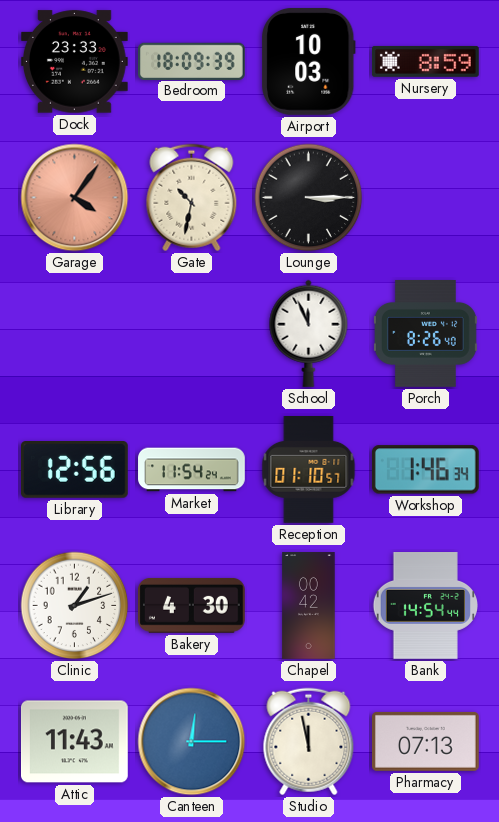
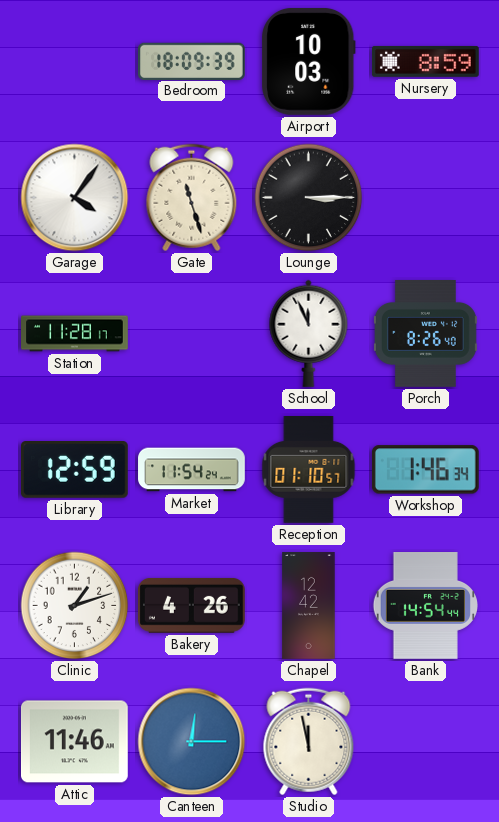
Dock: 23:33 -> none
Garage dial: salmon -> white
Gate: 10:32 -> 11:27
Station: none -> 11:28
Library: 12:56 -> 12:59
Bakery: 4:30 -> 4:26
Chapel: 00:42 -> 12:42
Attic: 11:43 -> 11:46
Pharmacy: 07:13 -> none
